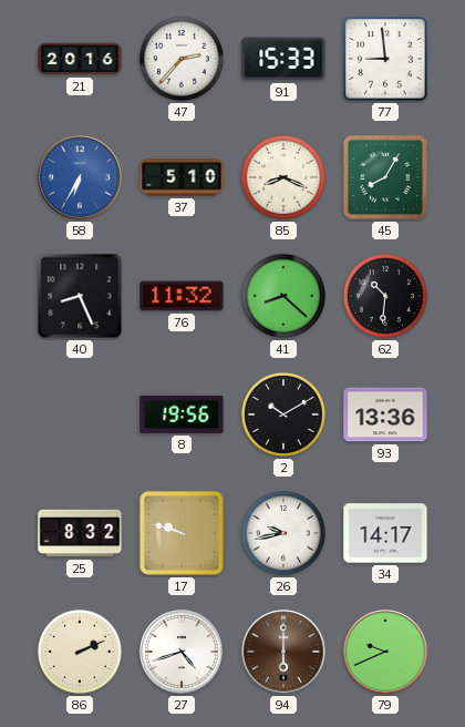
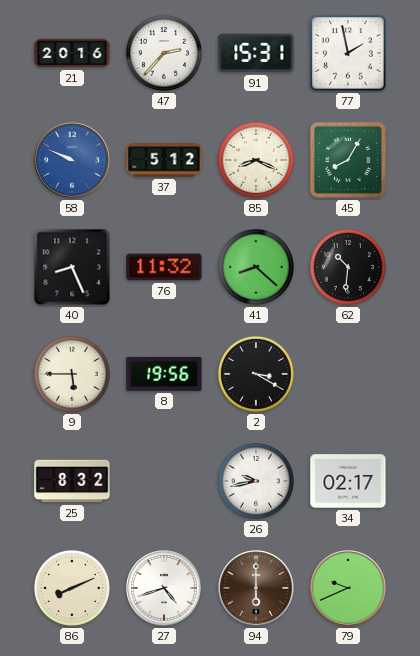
91: 15:33 -> 15:31
77: 8:59 -> 1:58
58: 6:35 -> 9:49
37: 5:10 -> 5:12
9: none -> 5:45
2: 10:10 -> 3:20
93: 13:36 -> none
17: 9:48 -> none
34: 14:17 -> 02:17
86: 2:11 -> 8:11
